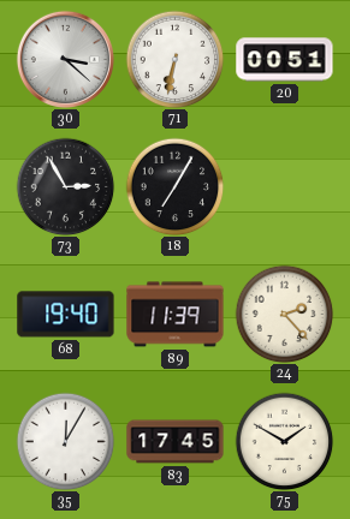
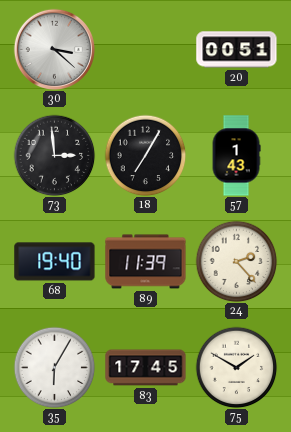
71: 6:32 -> none
73: 2:55 -> 2:59
57: none -> 1:43
35: 12:05 -> 6:05
